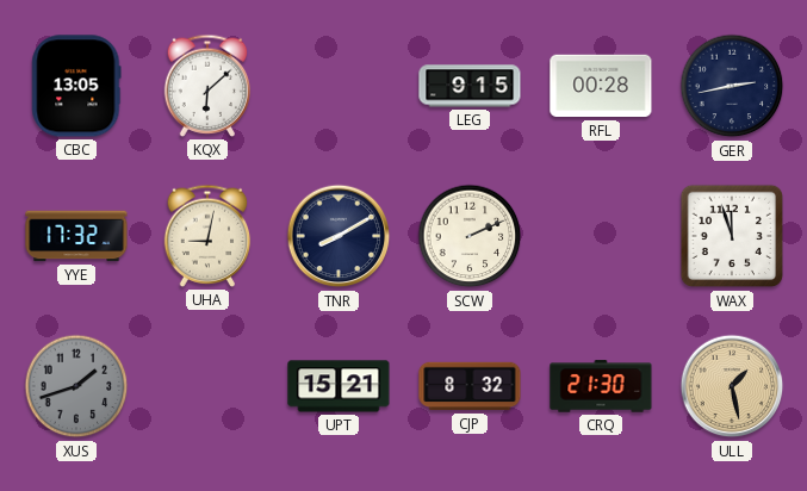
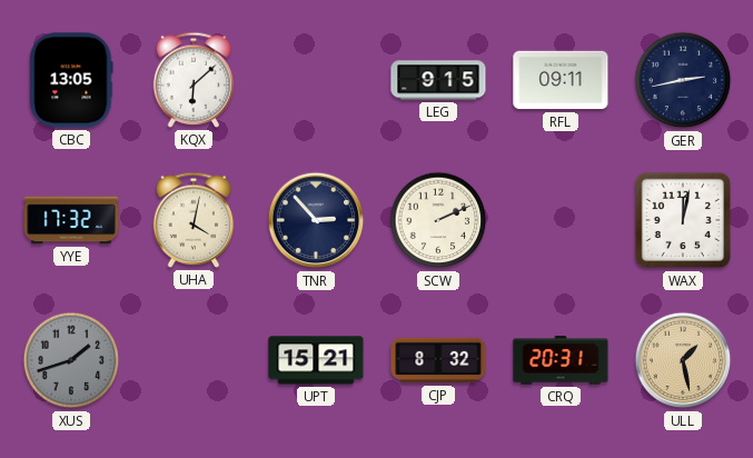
RFL: 00:28 -> 09:11
UHA: 9:02 -> 4:02
TNR: 8:10 -> 2:53
WAX: 11:57 -> 12:02
CRQ: 21:30 -> 20:31
